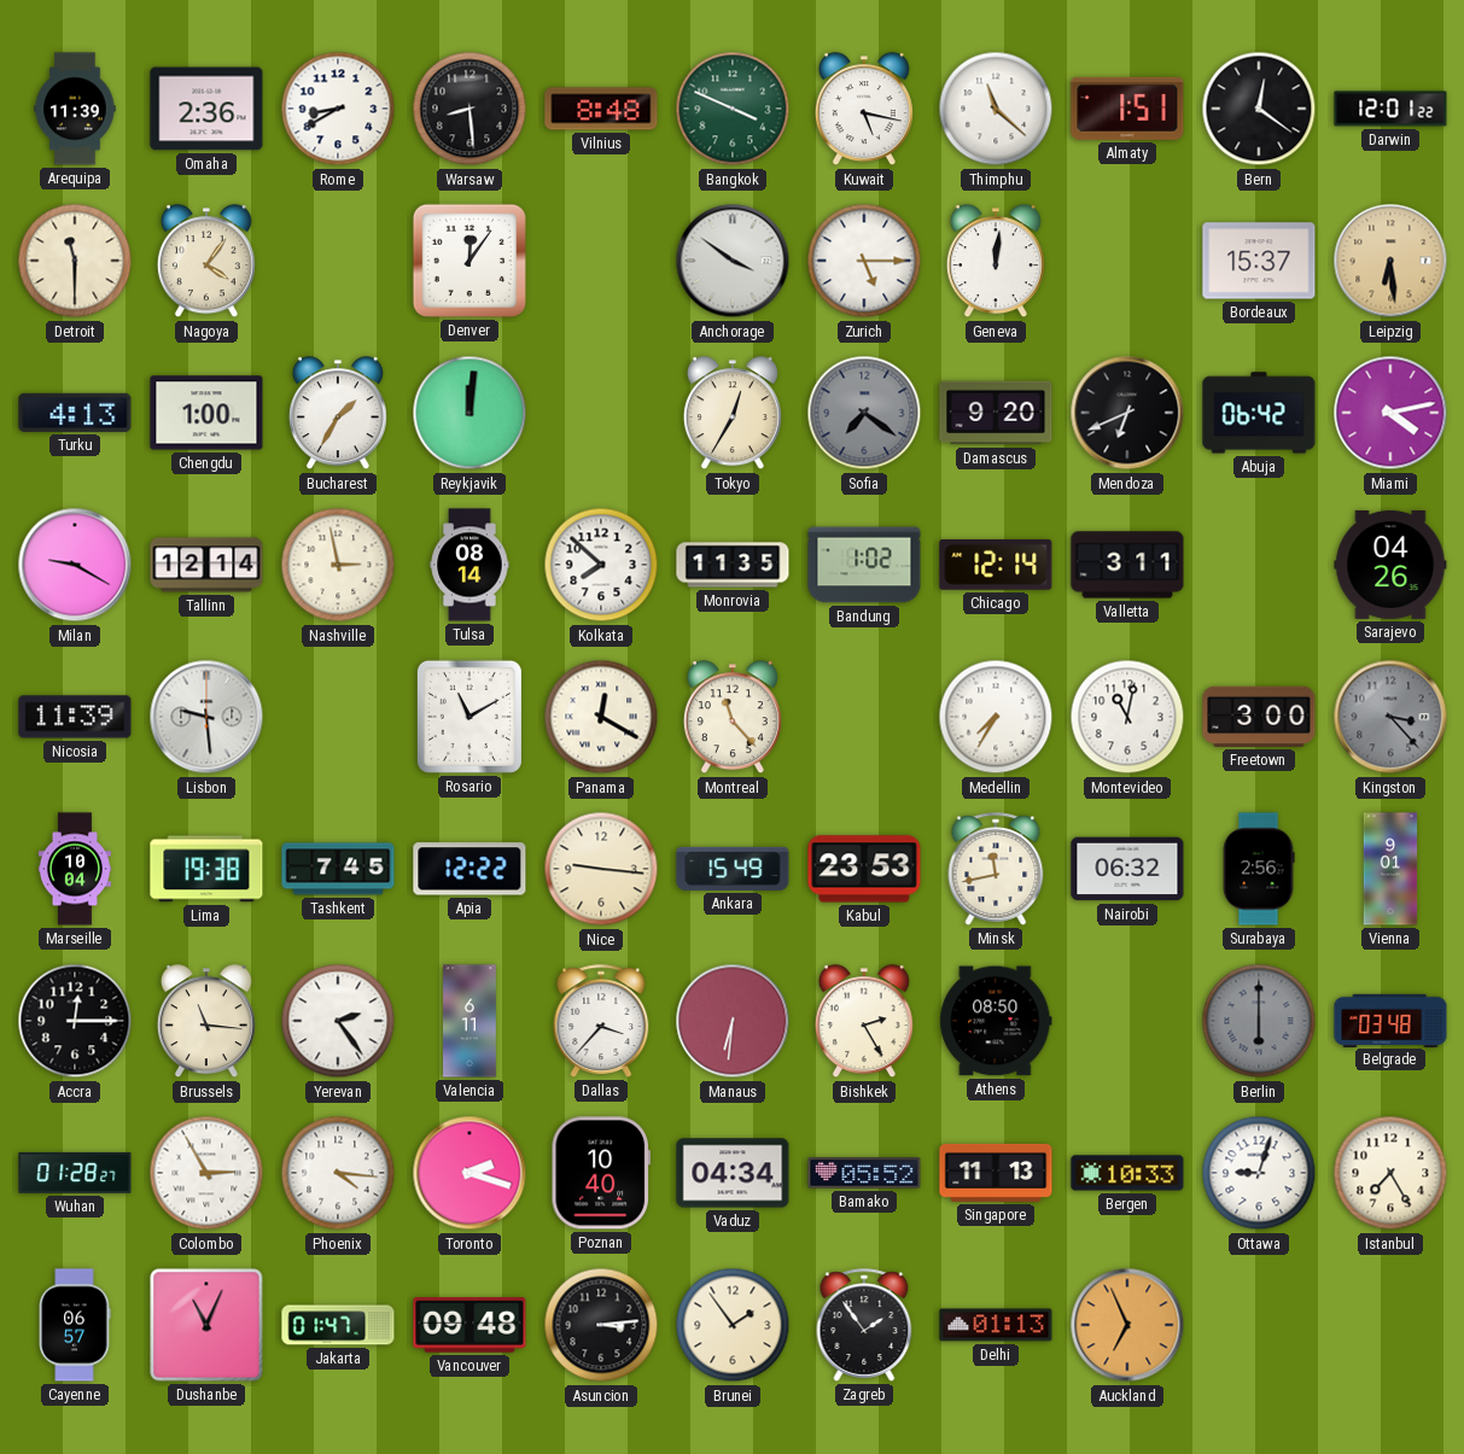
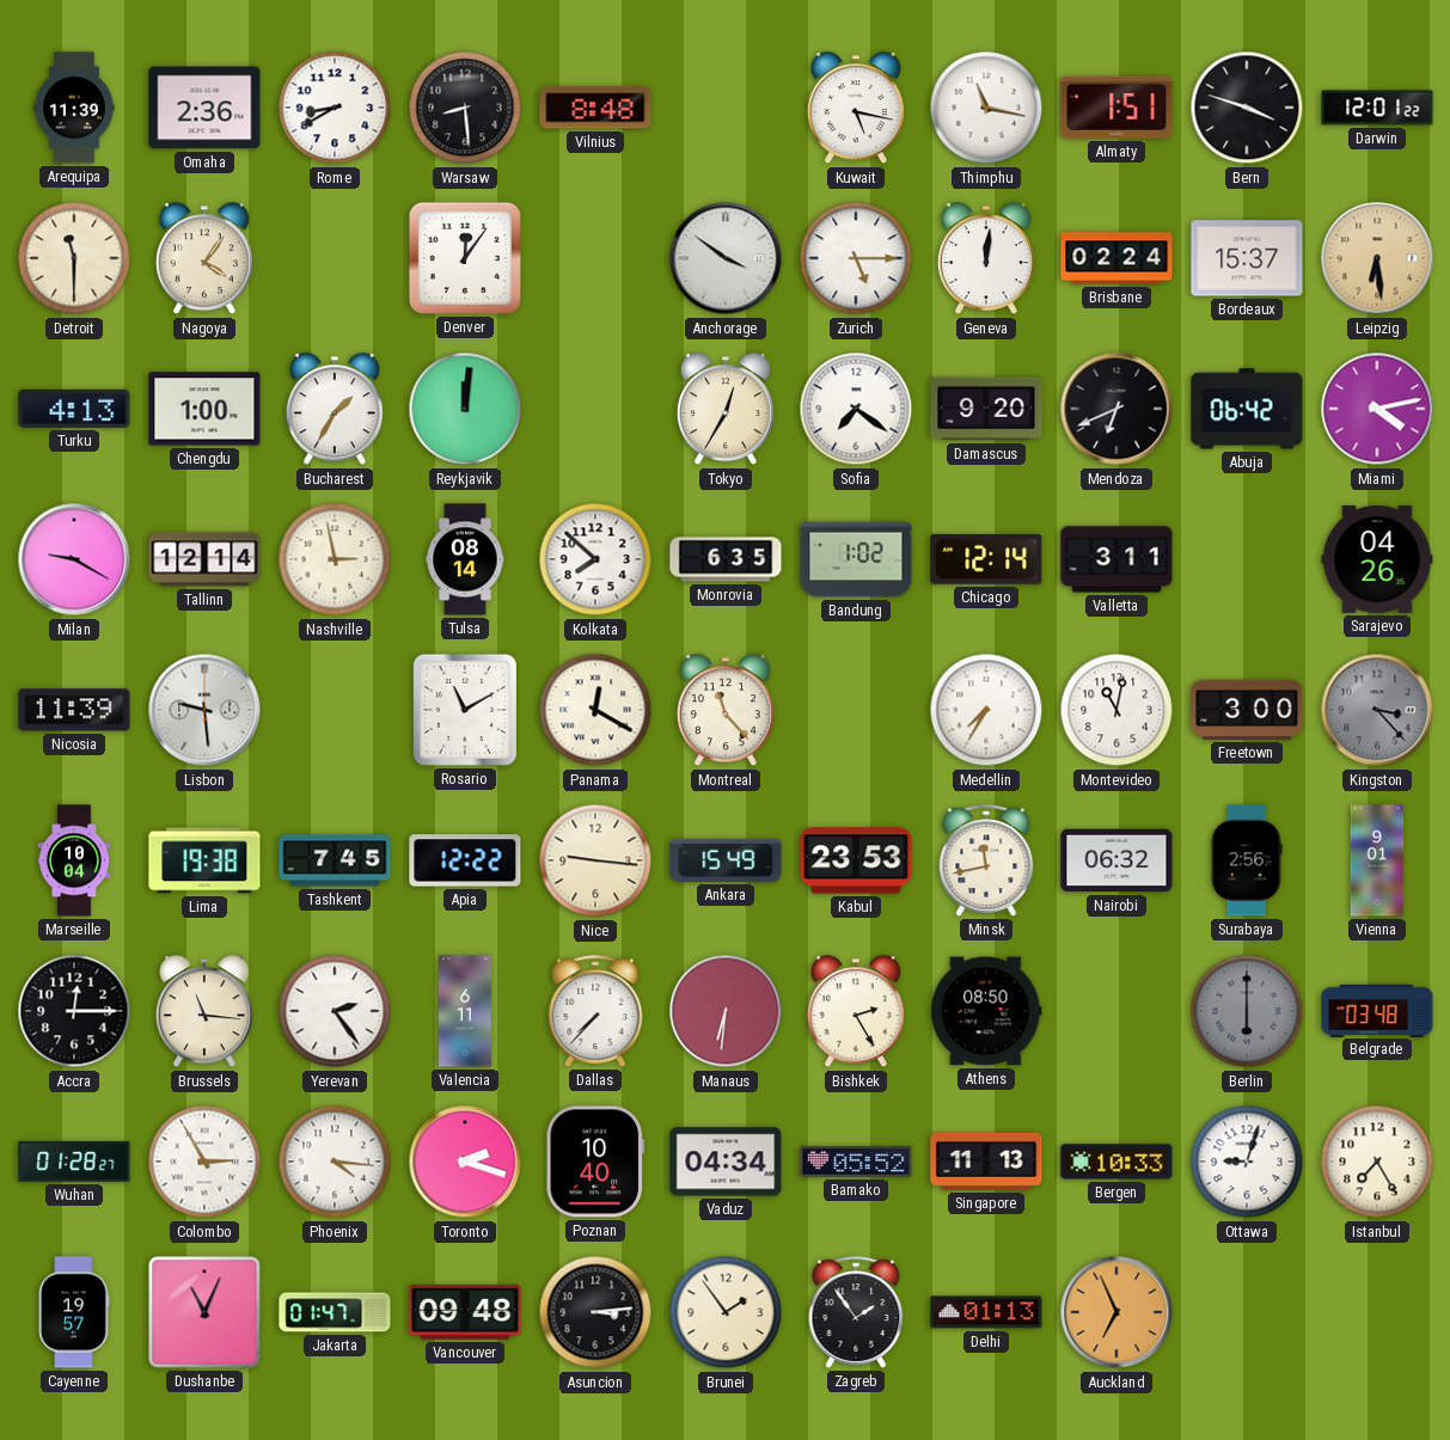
Bangkok: 3:49 -> none
Thimphu: 11:22 -> 11:17
Bern: 12:21 -> 3:48
Brisbane: none -> 02:24
Sofia dial: grey -> white
Monrovia: 11:35 -> 6:35
Dallas: 3:37 -> 7:37
Cayenne: 06:57 -> 19:57
